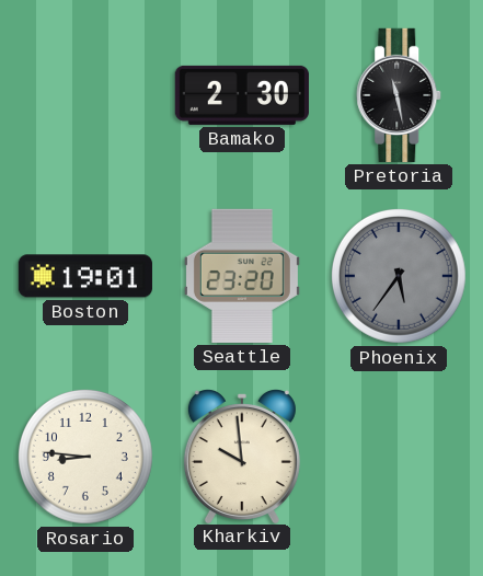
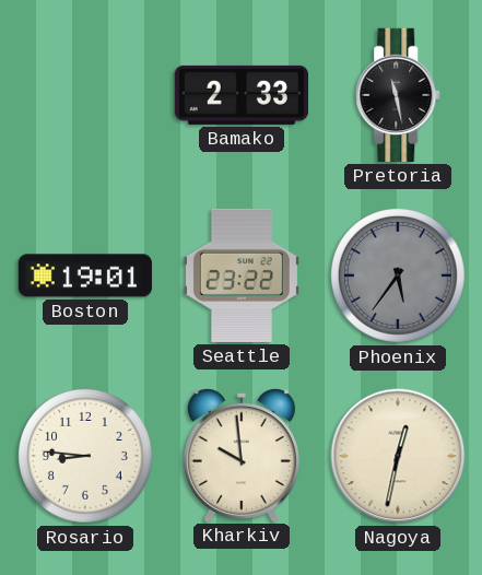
Bamako: 2:30 -> 2:33
Seattle: 23:20 -> 23:22
Nagoya: none -> 12:32
